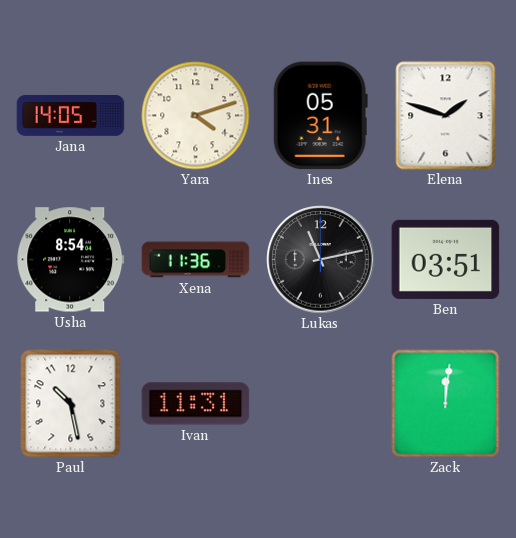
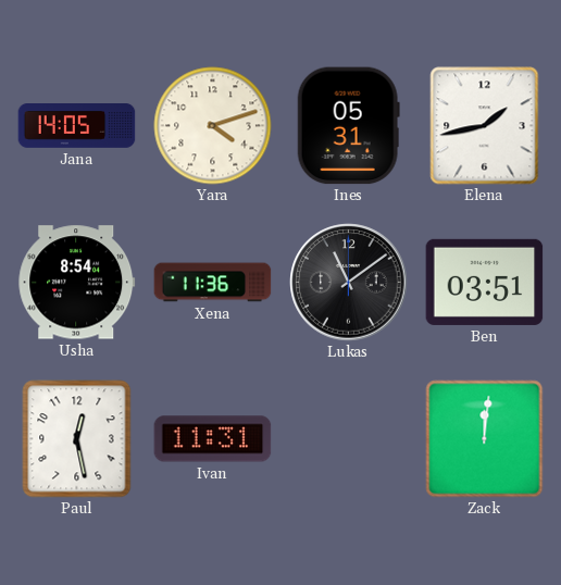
Elena: 1:48 -> 1:43
Lukas: 11:13 -> 11:09
Paul: 10:28 -> 12:28
